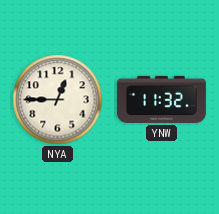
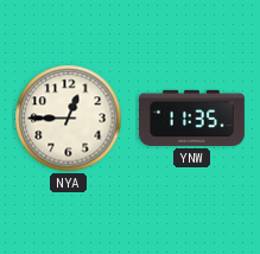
YNW: 11:32 -> 11:35
